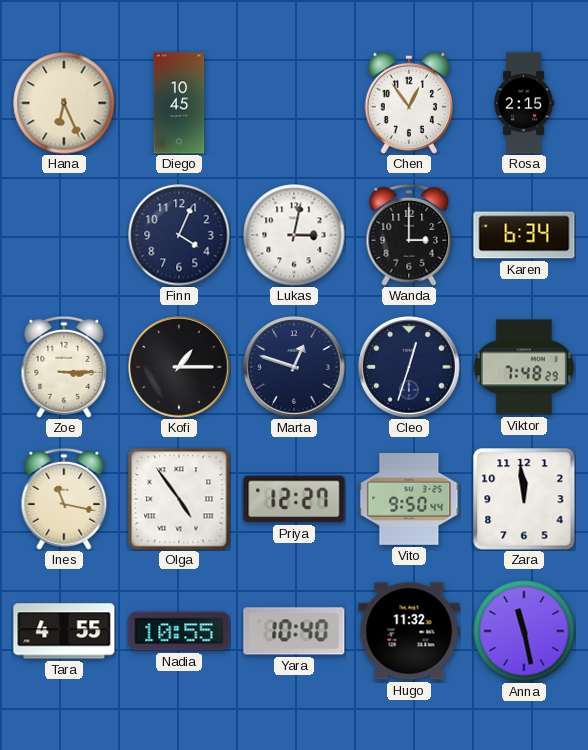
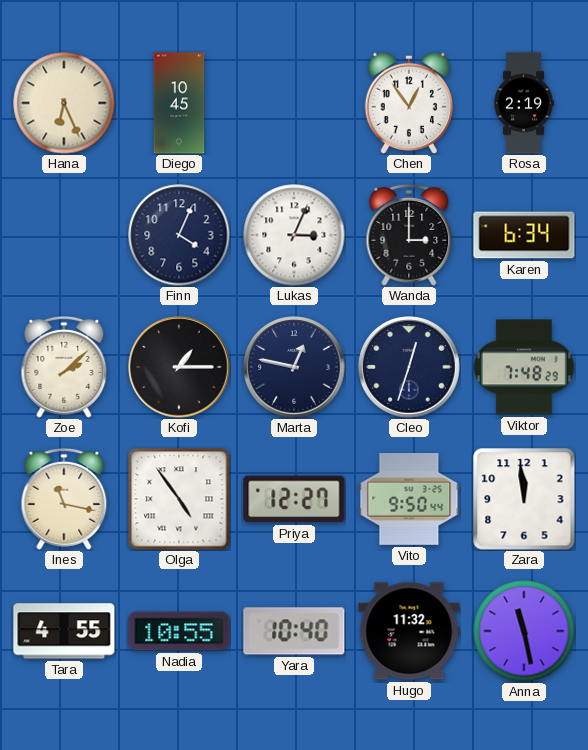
Rosa: 2:15 -> 2:19
Lukas: 3:02 -> 3:04
Zoe: 3:15 -> 2:08
Marta: 12:48 -> 12:47
